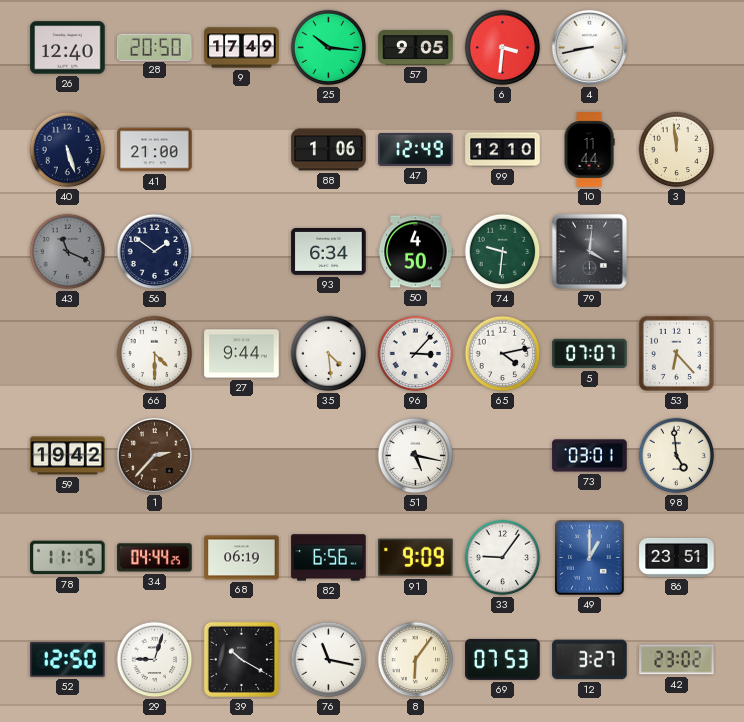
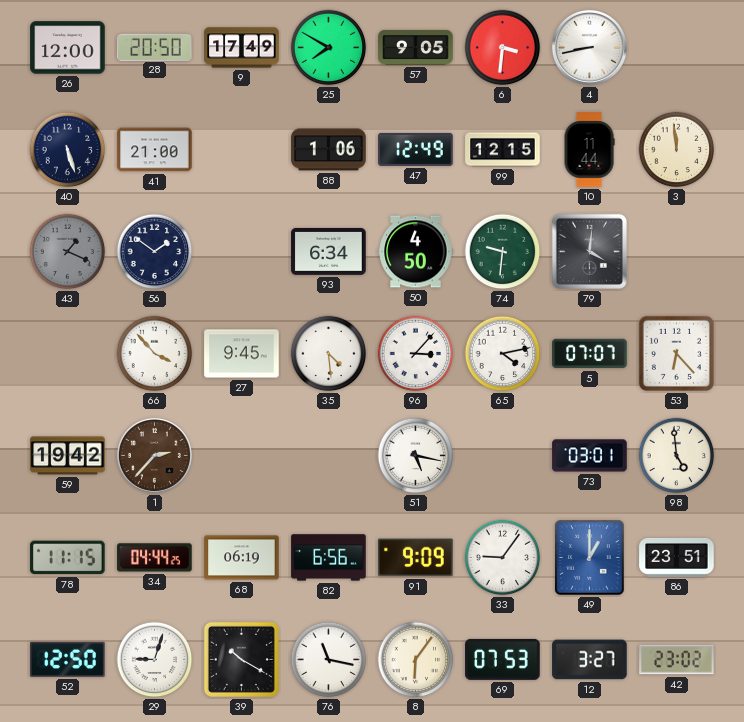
26: 12:40 -> 12:00
25: 10:16 -> 7:50
99: 12:10 -> 12:15
43: 11:19 -> 1:19
66: 4:30 -> 3:53
27: 9:44 -> 9:45
